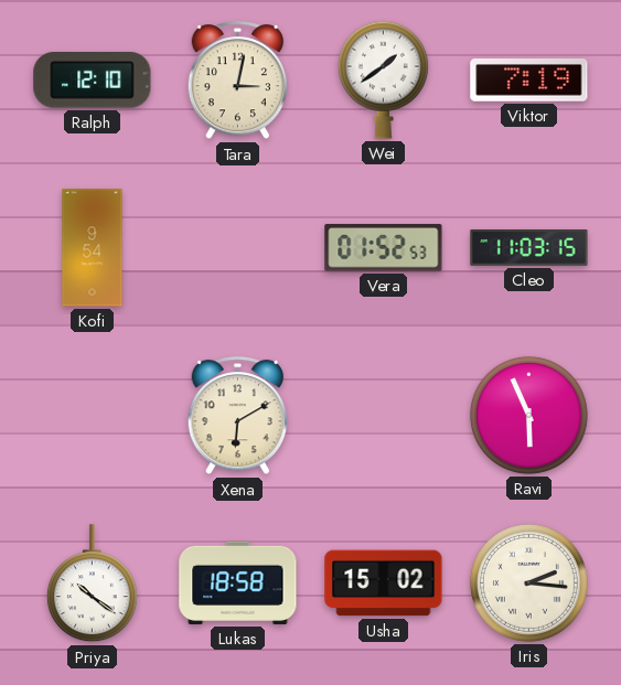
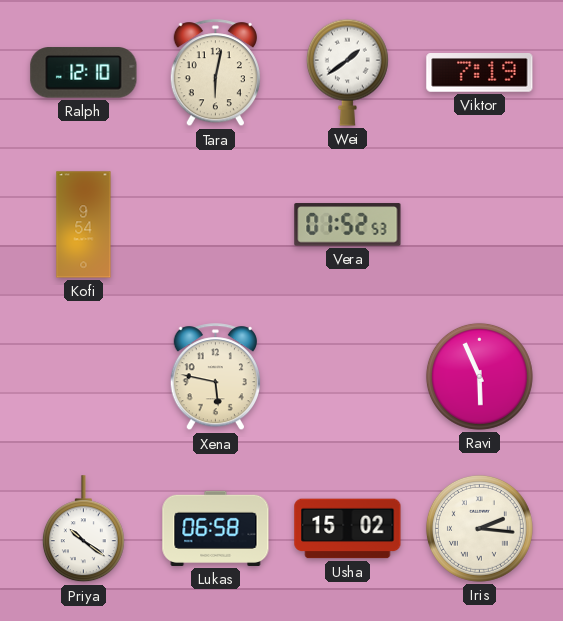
Tara: 3:02 -> 6:02
Cleo: 11:03 -> none
Xena: 6:10 -> 5:47
Lukas: 18:58 -> 06:58
